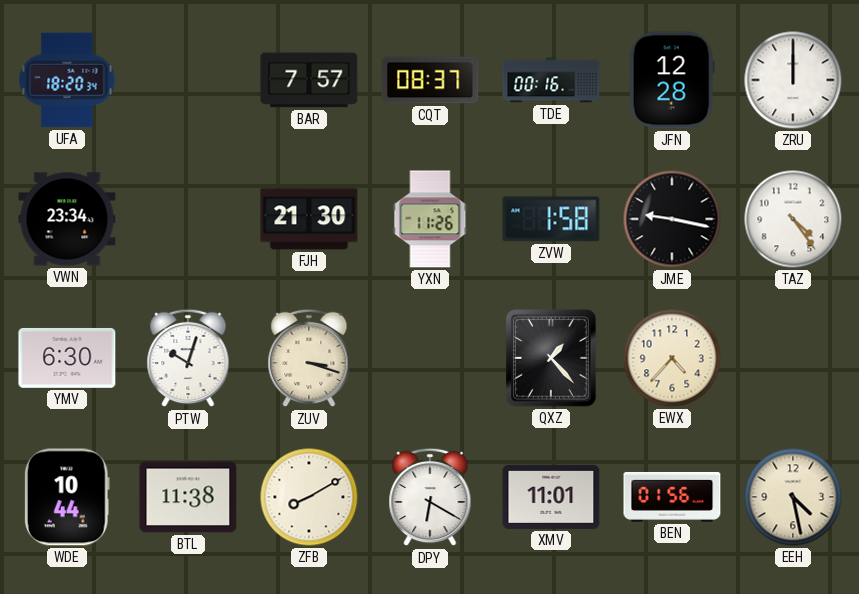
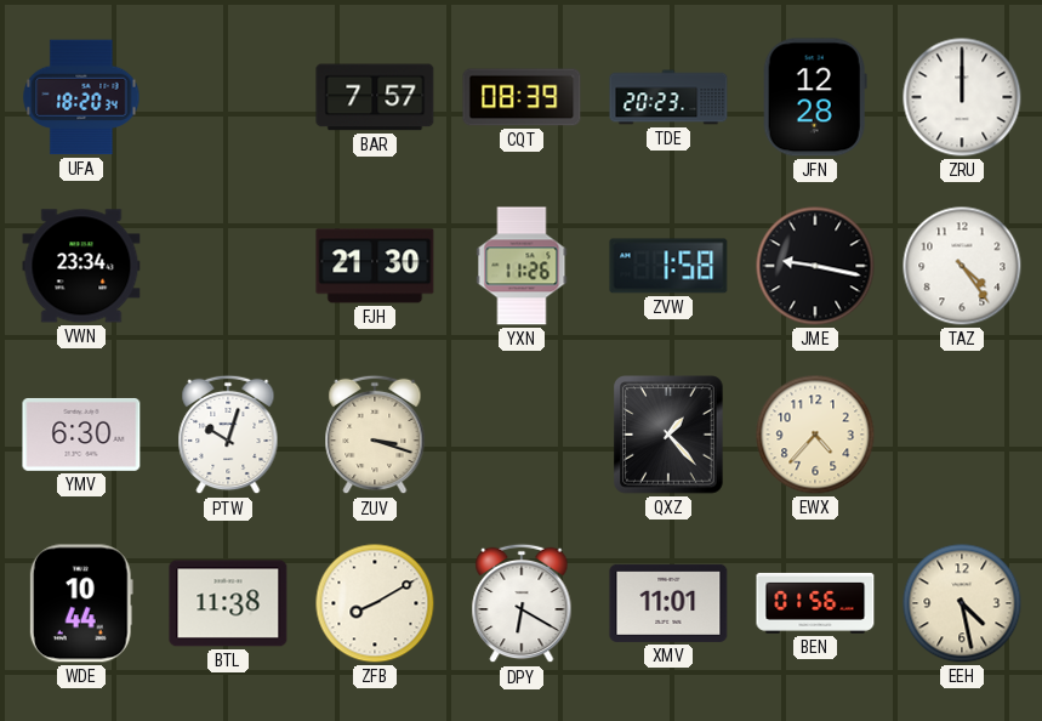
CQT: 08:37 -> 08:39
TDE: 00:16 -> 20:23
